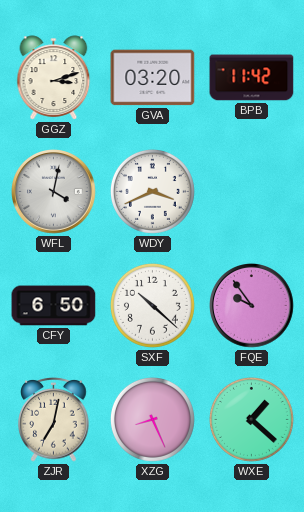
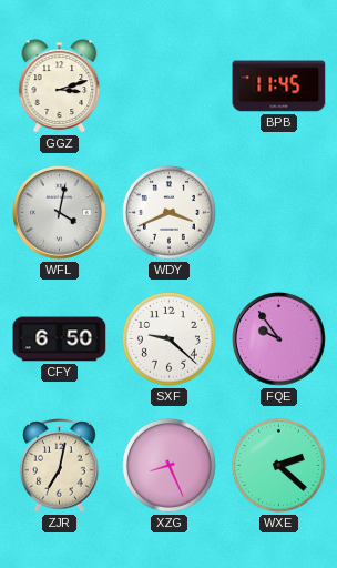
GVA: 03:20 -> none
BPB: 11:42 -> 11:45
SXF: 10:22 -> 9:22
WXE: 1:22 -> 2:22
